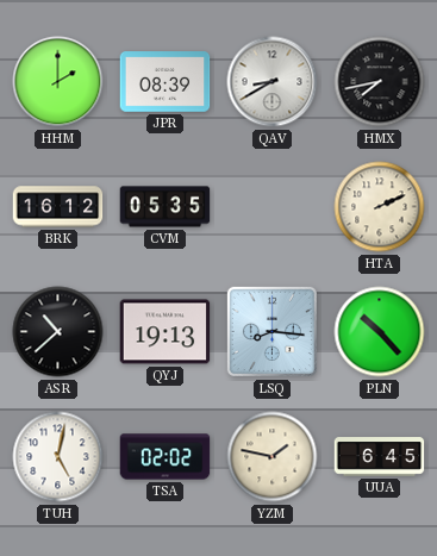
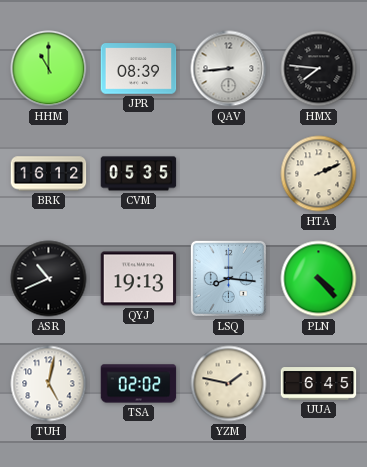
HHM: 2:00 -> 11:00
QAV: 8:40 -> 8:44
HMX: 7:43 -> 7:46
ASR: 10:38 -> 10:41
PLN: 10:23 -> 4:23
